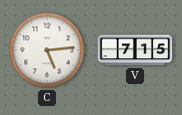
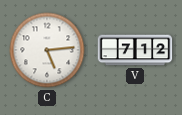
V: 7:15 -> 7:12
